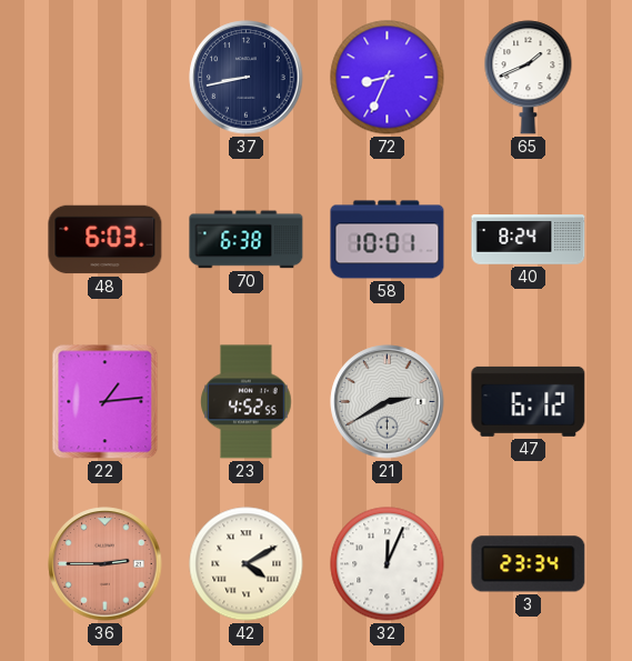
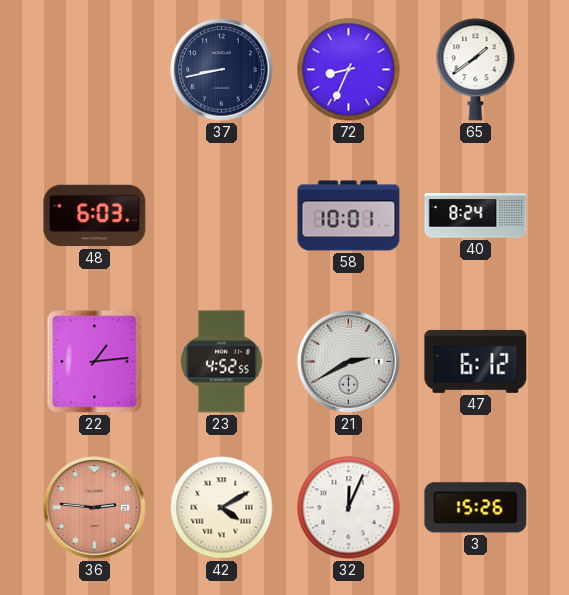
65: 1:41 -> 1:39
70: 6:38 -> none
36: 2:45 -> 2:46
3: 23:34 -> 15:26
